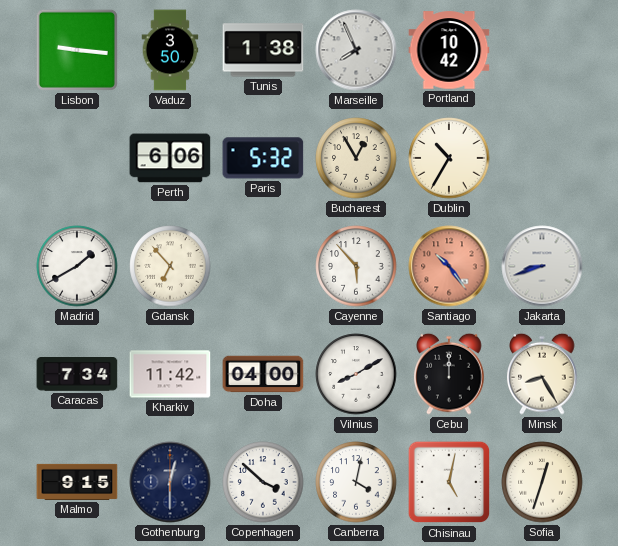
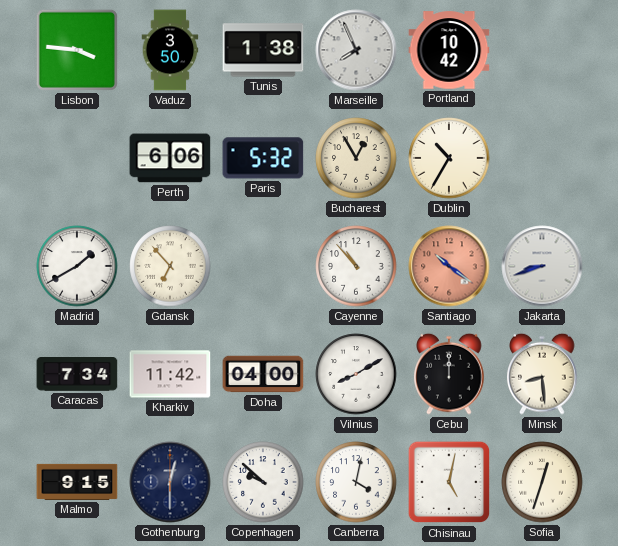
Lisbon: 9:16 -> 3:46
Cayenne: 5:53 -> 10:53
Santiago: 10:24 -> 10:21
Minsk: 8:25 -> 8:29
Copenhagen: 3:52 -> 9:52
